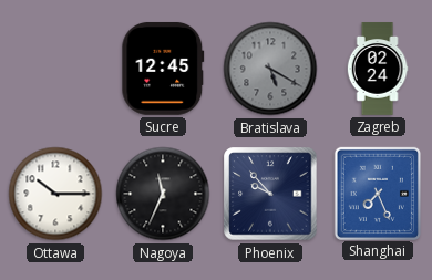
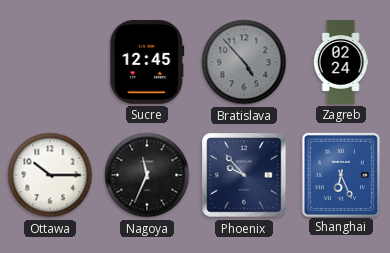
Bratislava: 5:20 -> 4:53
Shanghai: 7:26 -> 6:26
